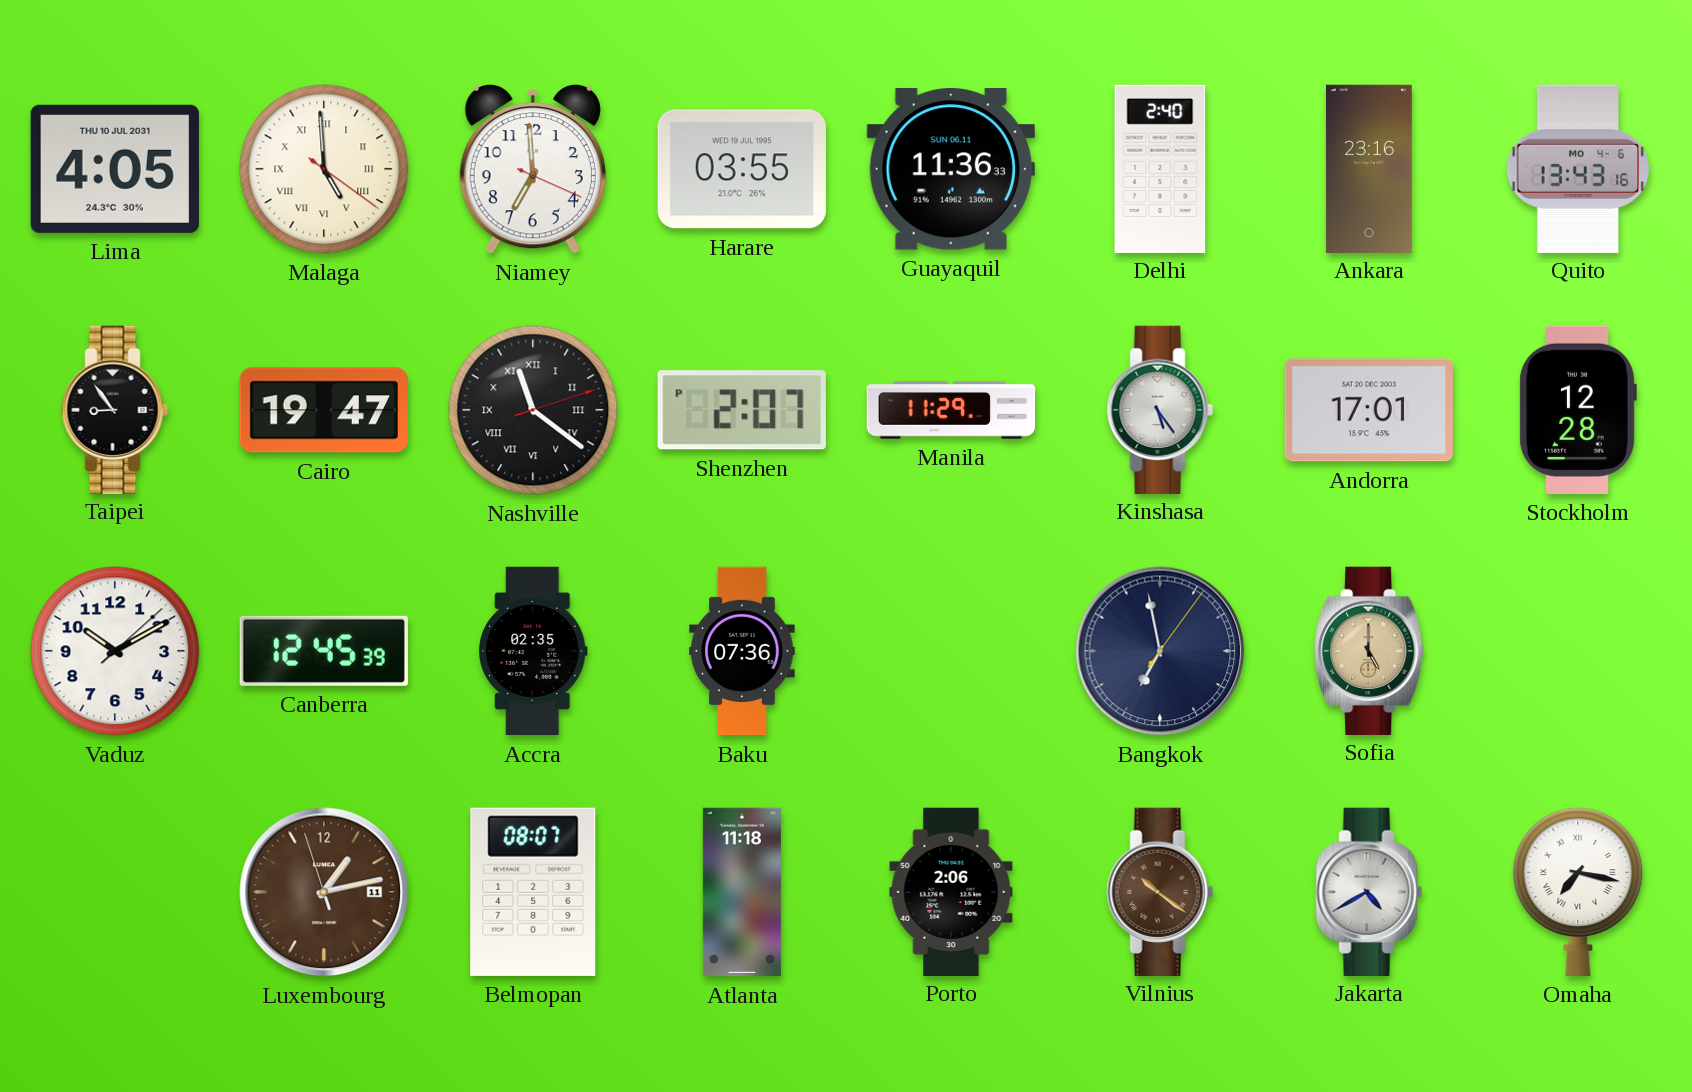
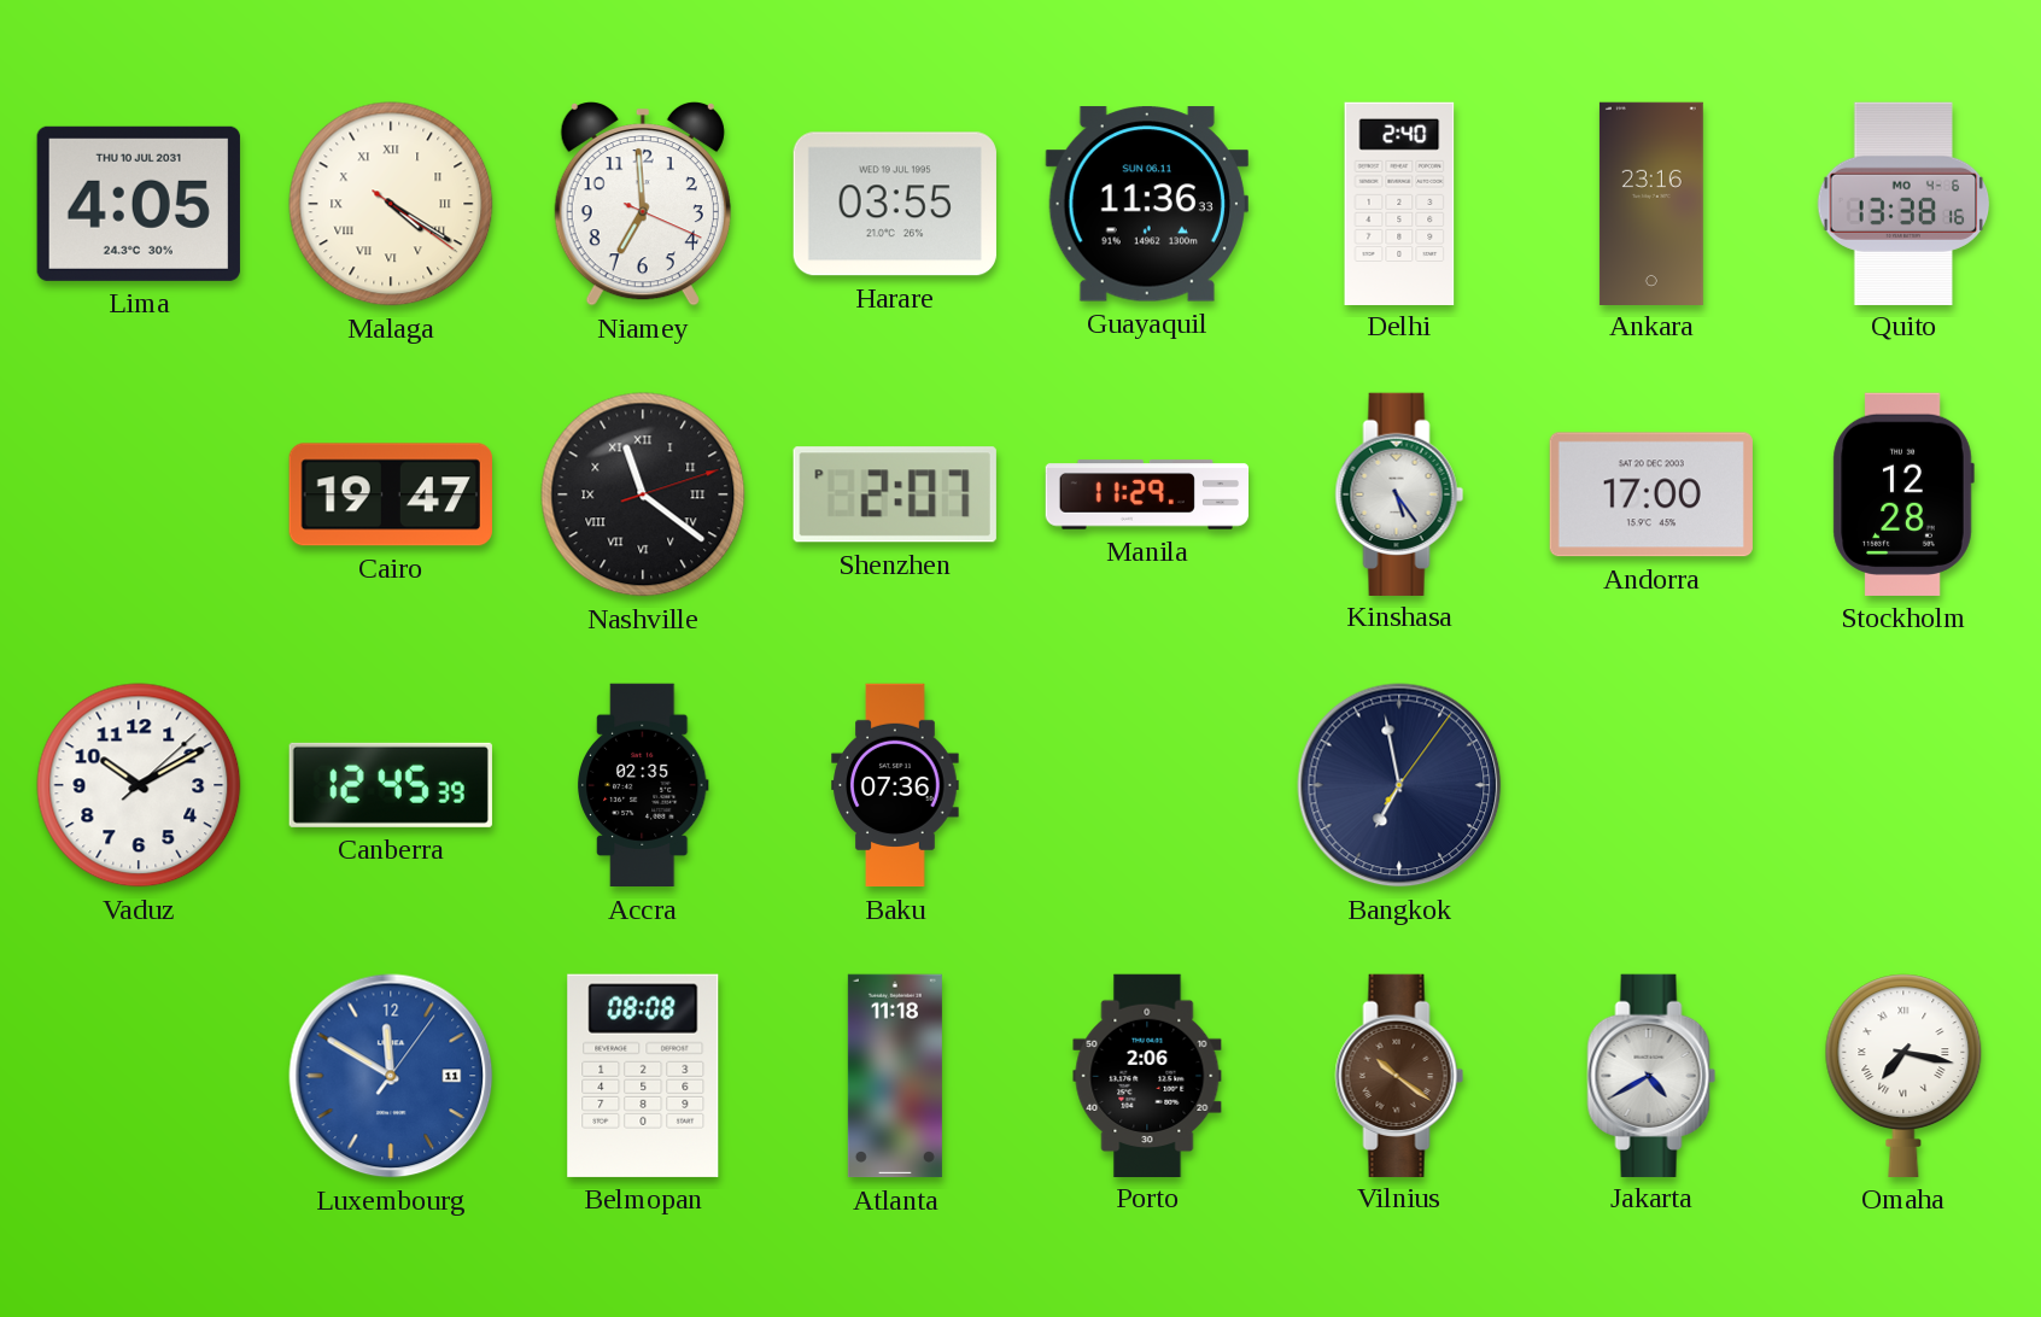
Malaga: 4:59 -> 4:20
Quito: 13:43 -> 13:38
Taipei: 8:54 -> none
Andorra: 17:01 -> 17:00
Sofia: 5:00 -> none
Luxembourg: 1:12 -> 11:50
Luxembourg dial: brown -> blue
Belmopan: 08:07 -> 08:08
